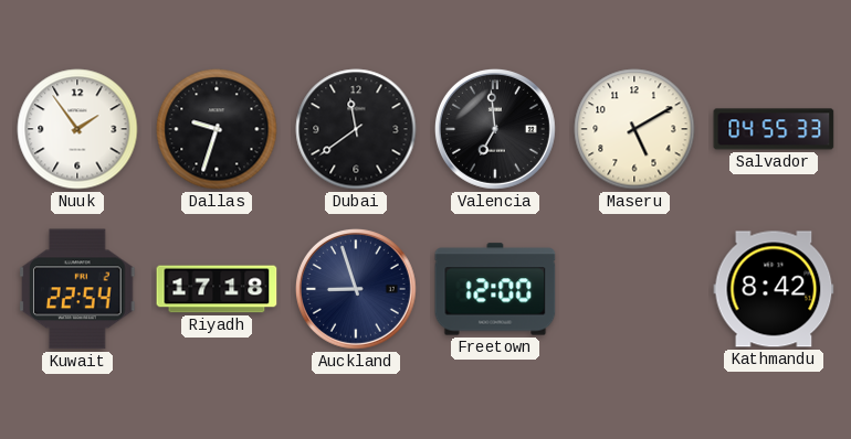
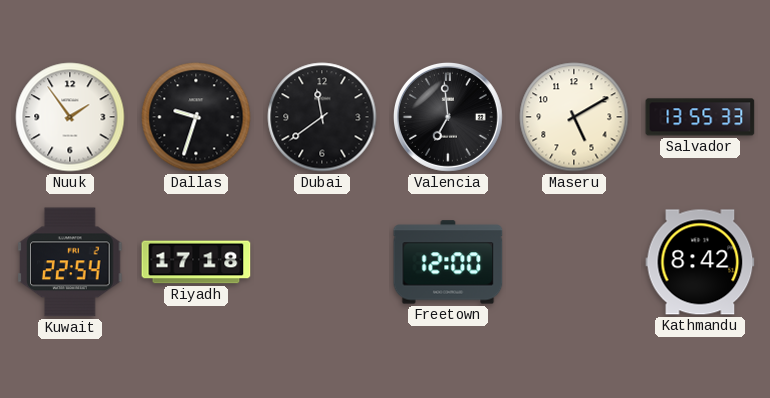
Salvador: 04:55 -> 13:55
Auckland: 8:57 -> none
